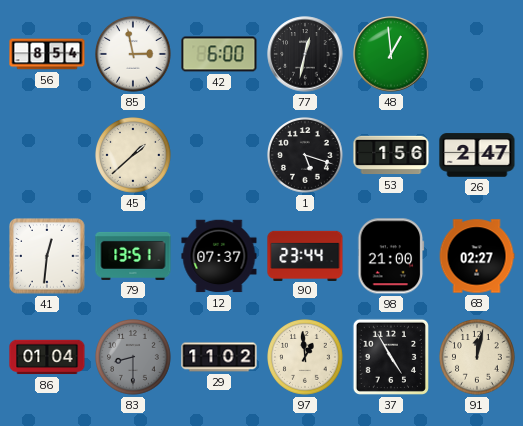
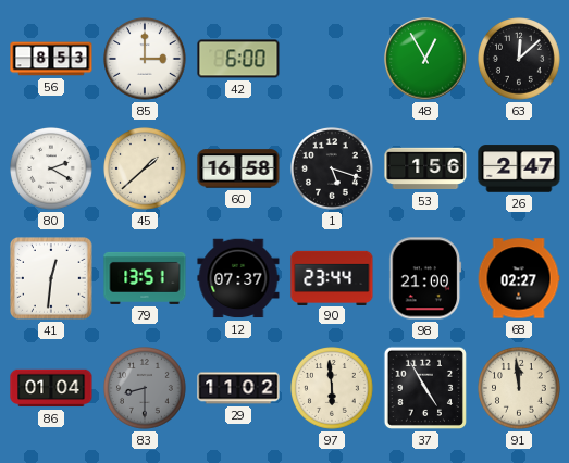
56: 8:54 -> 8:53
85: 2:58 -> 3:00
77: 12:32 -> none
48: 12:59 -> 12:55
63: none -> 12:08
80: none -> 2:20
60: none -> 16:58
97: 12:59 -> 5:59
91: 12:02 -> 11:59
